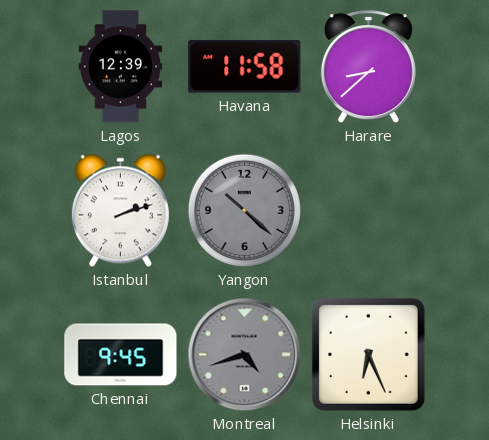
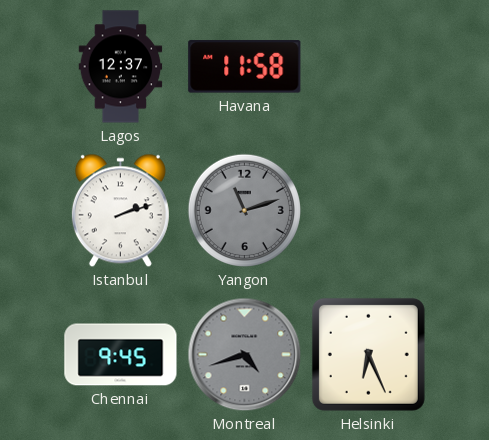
Lagos: 12:39 -> 12:37
Harare: 8:38 -> none
Yangon: 10:22 -> 11:12
